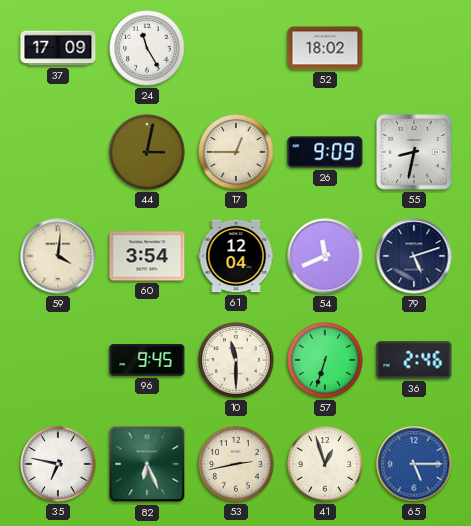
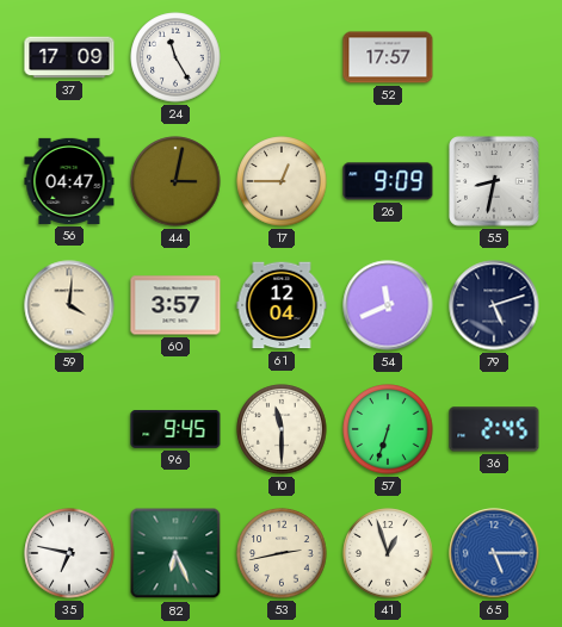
52: 18:02 -> 17:57
56: none -> 04:47
60: 3:54 -> 3:57
36: 2:46 -> 2:45
